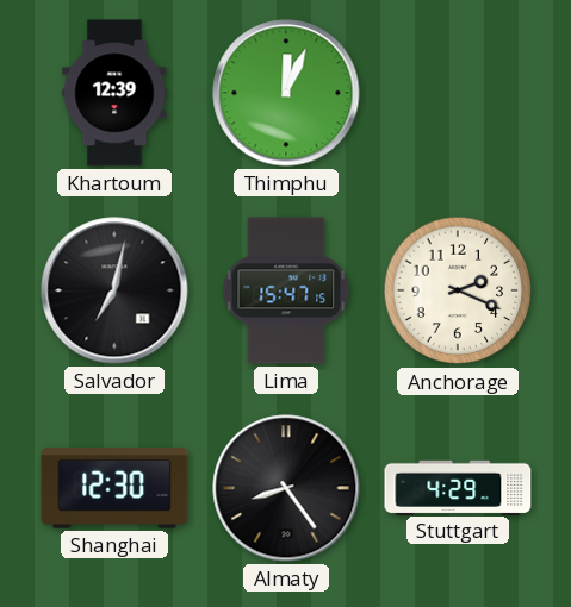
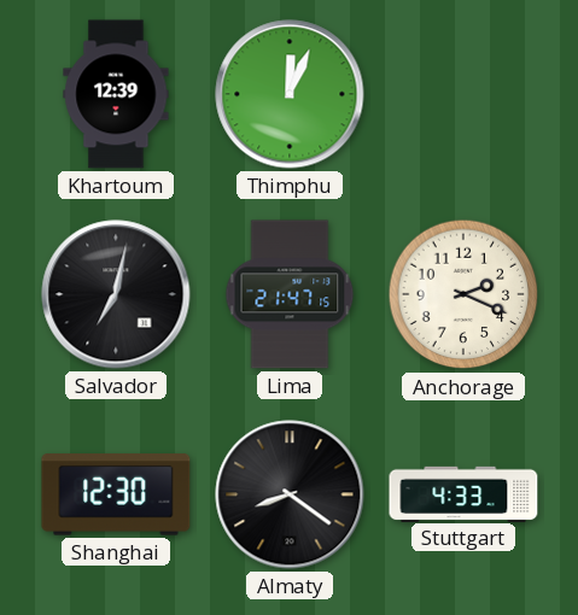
Lima: 15:47 -> 21:47
Almaty: 8:24 -> 8:21
Stuttgart: 4:29 -> 4:33
